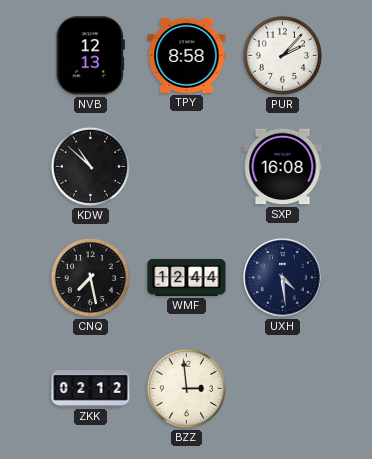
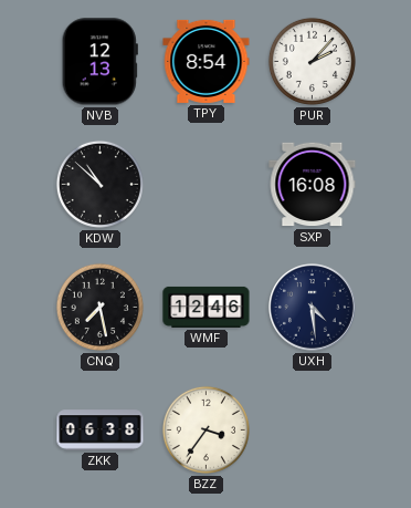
TPY: 8:58 -> 8:54
WMF: 12:44 -> 12:46
ZKK: 02:12 -> 06:38
BZZ: 2:59 -> 3:36
